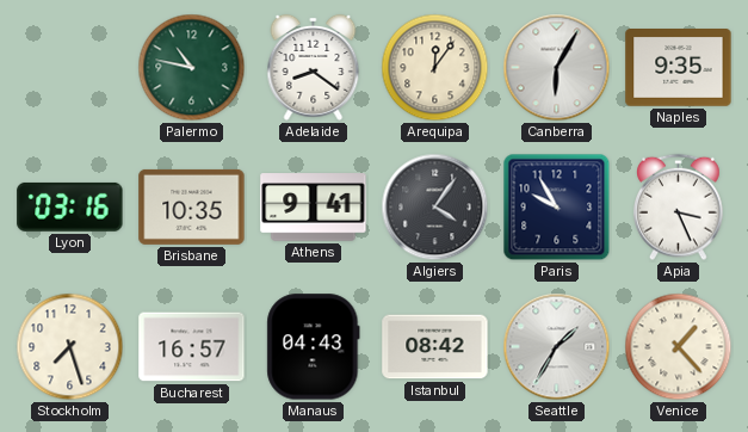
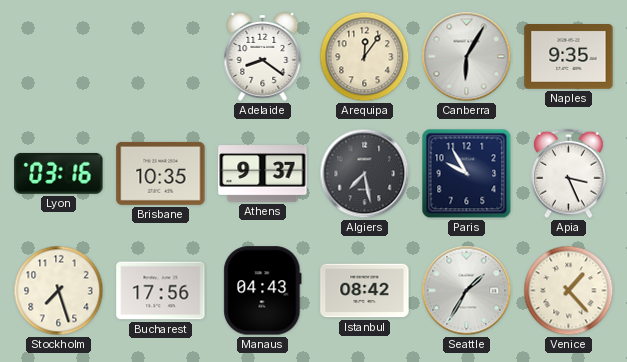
Palermo: 10:47 -> none
Athens: 9:41 -> 9:37
Algiers: 4:06 -> 7:28
Bucharest: 16:57 -> 17:56
